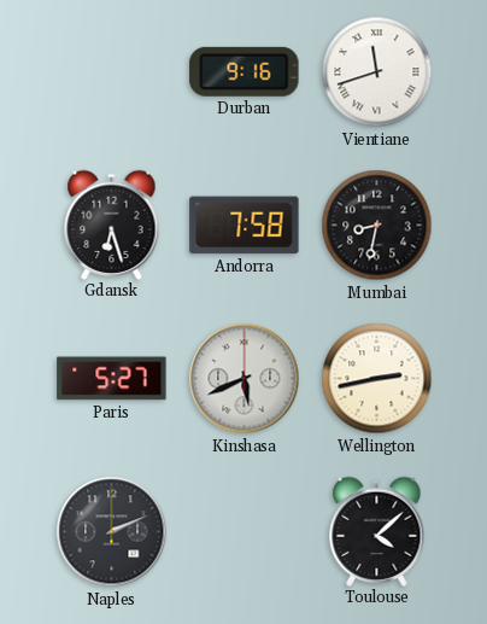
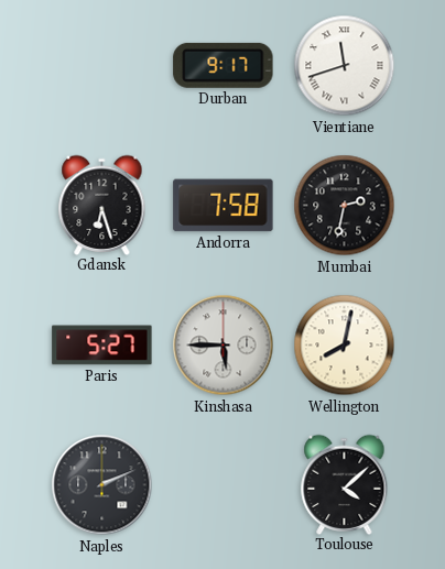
Durban: 9:16 -> 9:17
Mumbai: 8:32 -> 2:32
Kinshasa: 5:41 -> 5:45
Wellington: 2:43 -> 8:02
